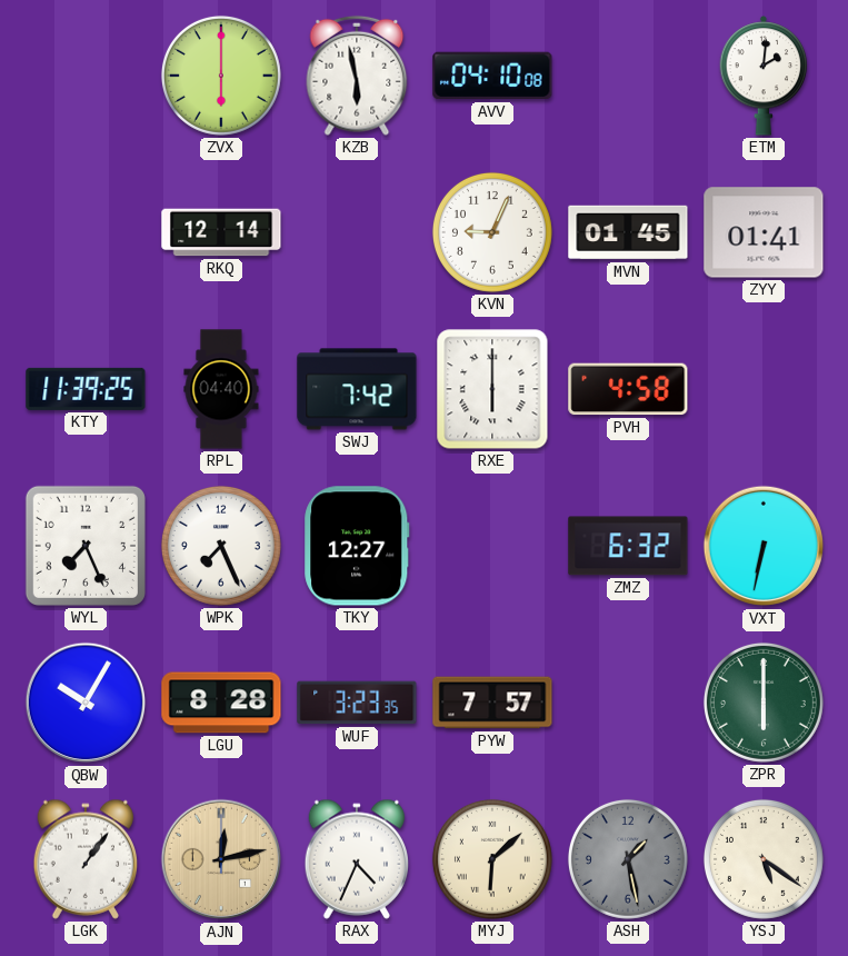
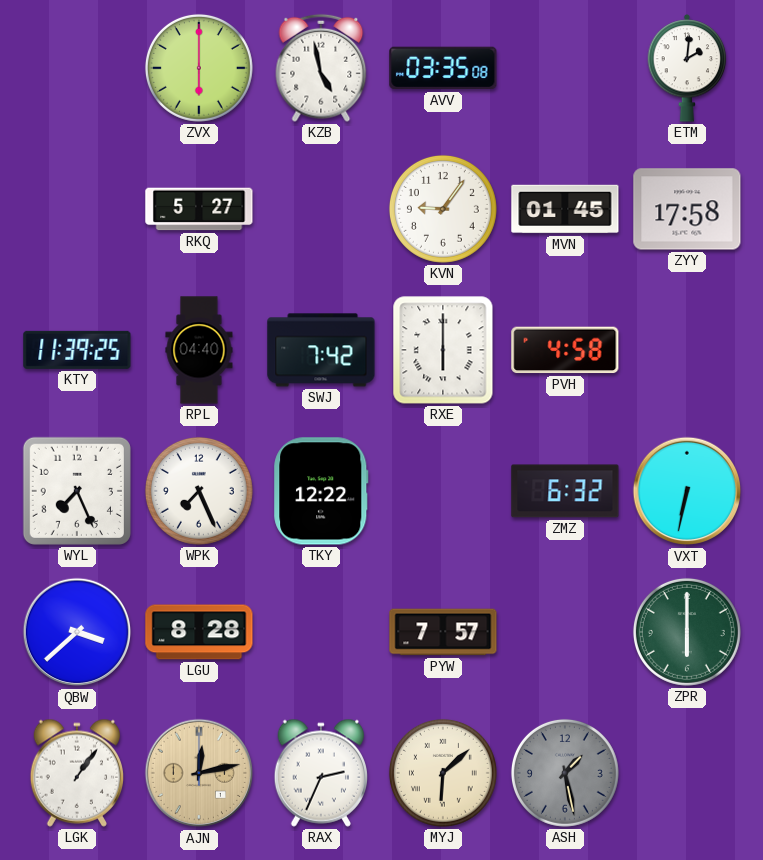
KZB: 5:58 -> 4:58
AVV: 04:10 -> 03:35
RKQ: 12:14 -> 5:27
KVN: 9:04 -> 9:06
ZYY: 01:41 -> 17:58
TKY: 12:27 -> 12:22
QBW: 10:05 -> 3:38
WUF: 3:23 -> none
RAX: 4:34 -> 2:34
YSJ: 5:21 -> none
